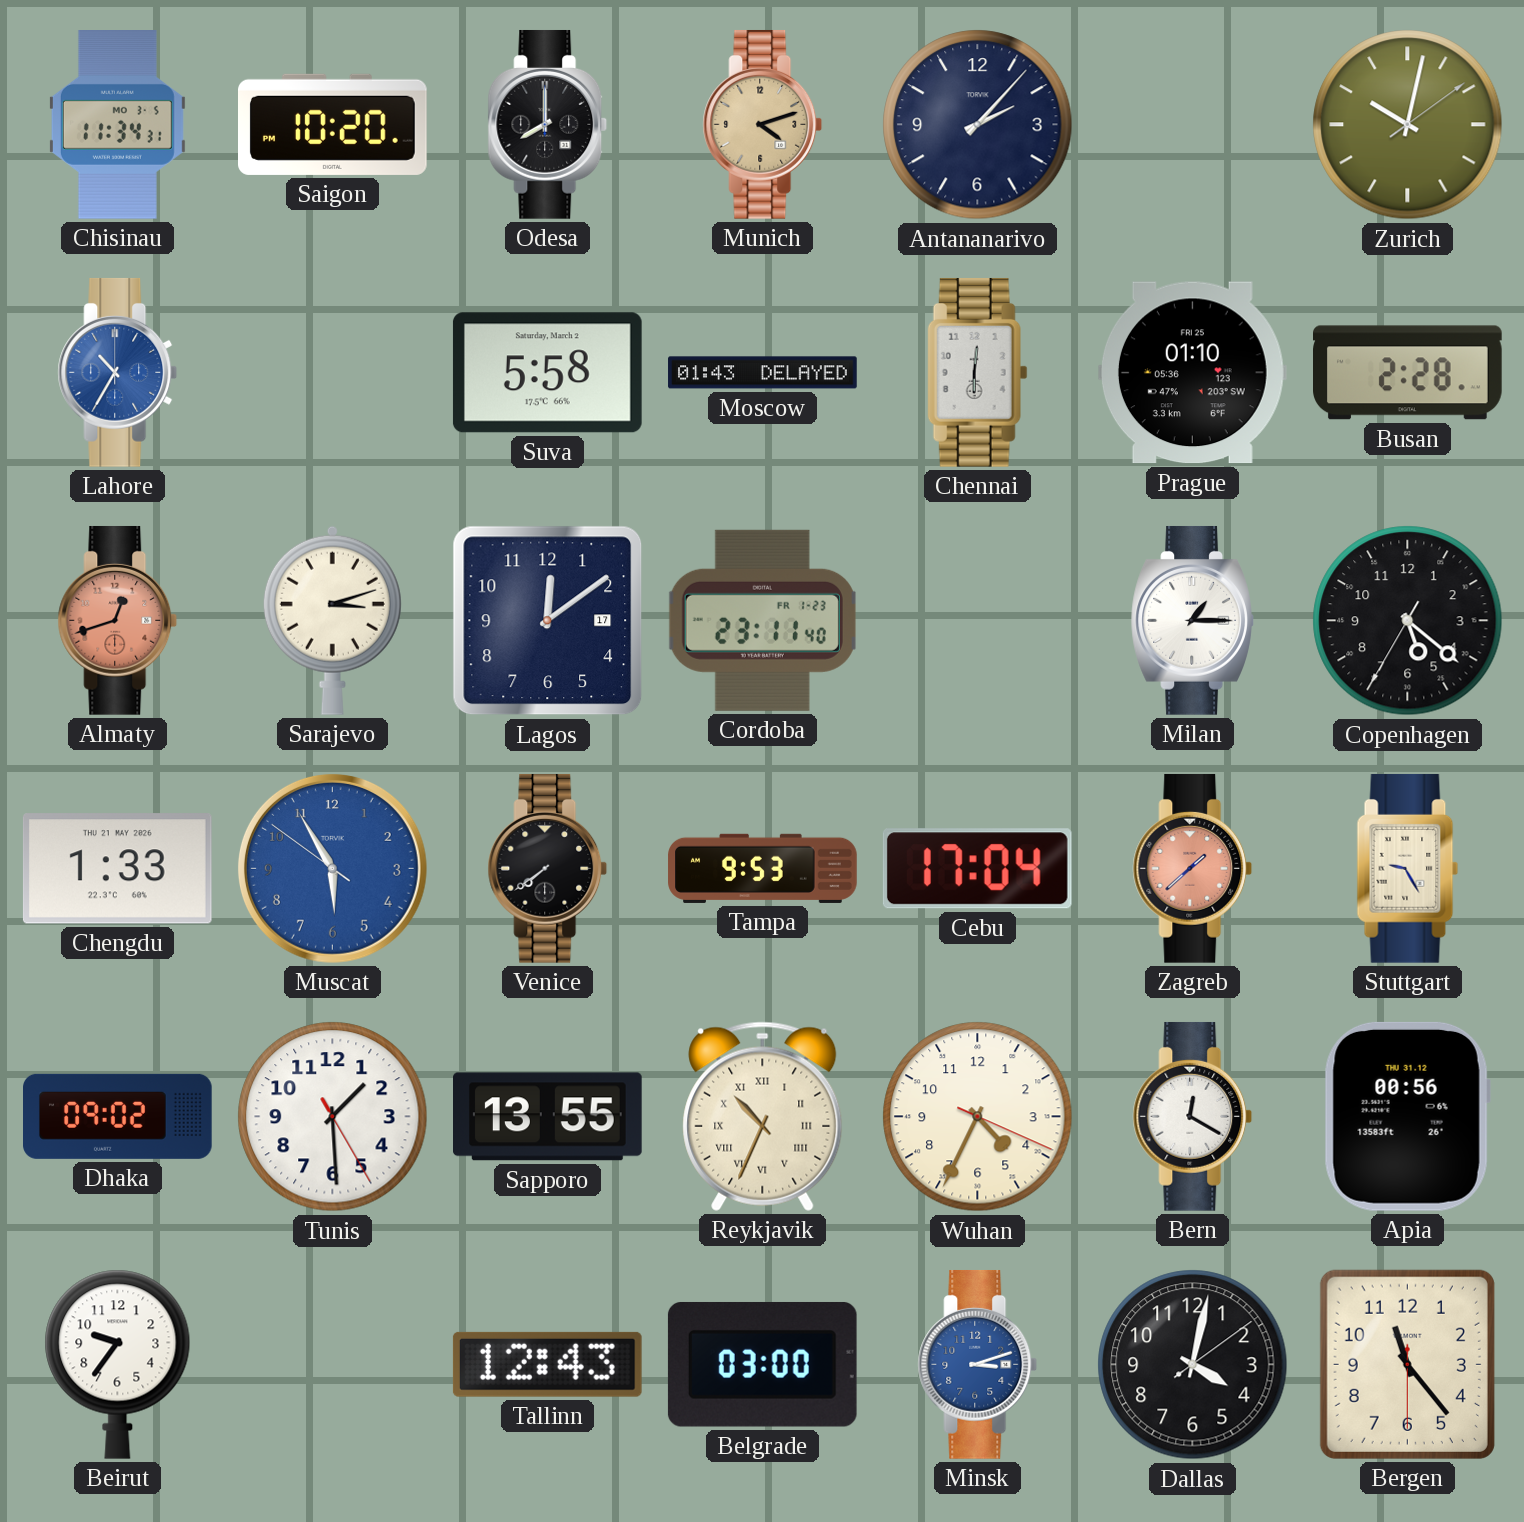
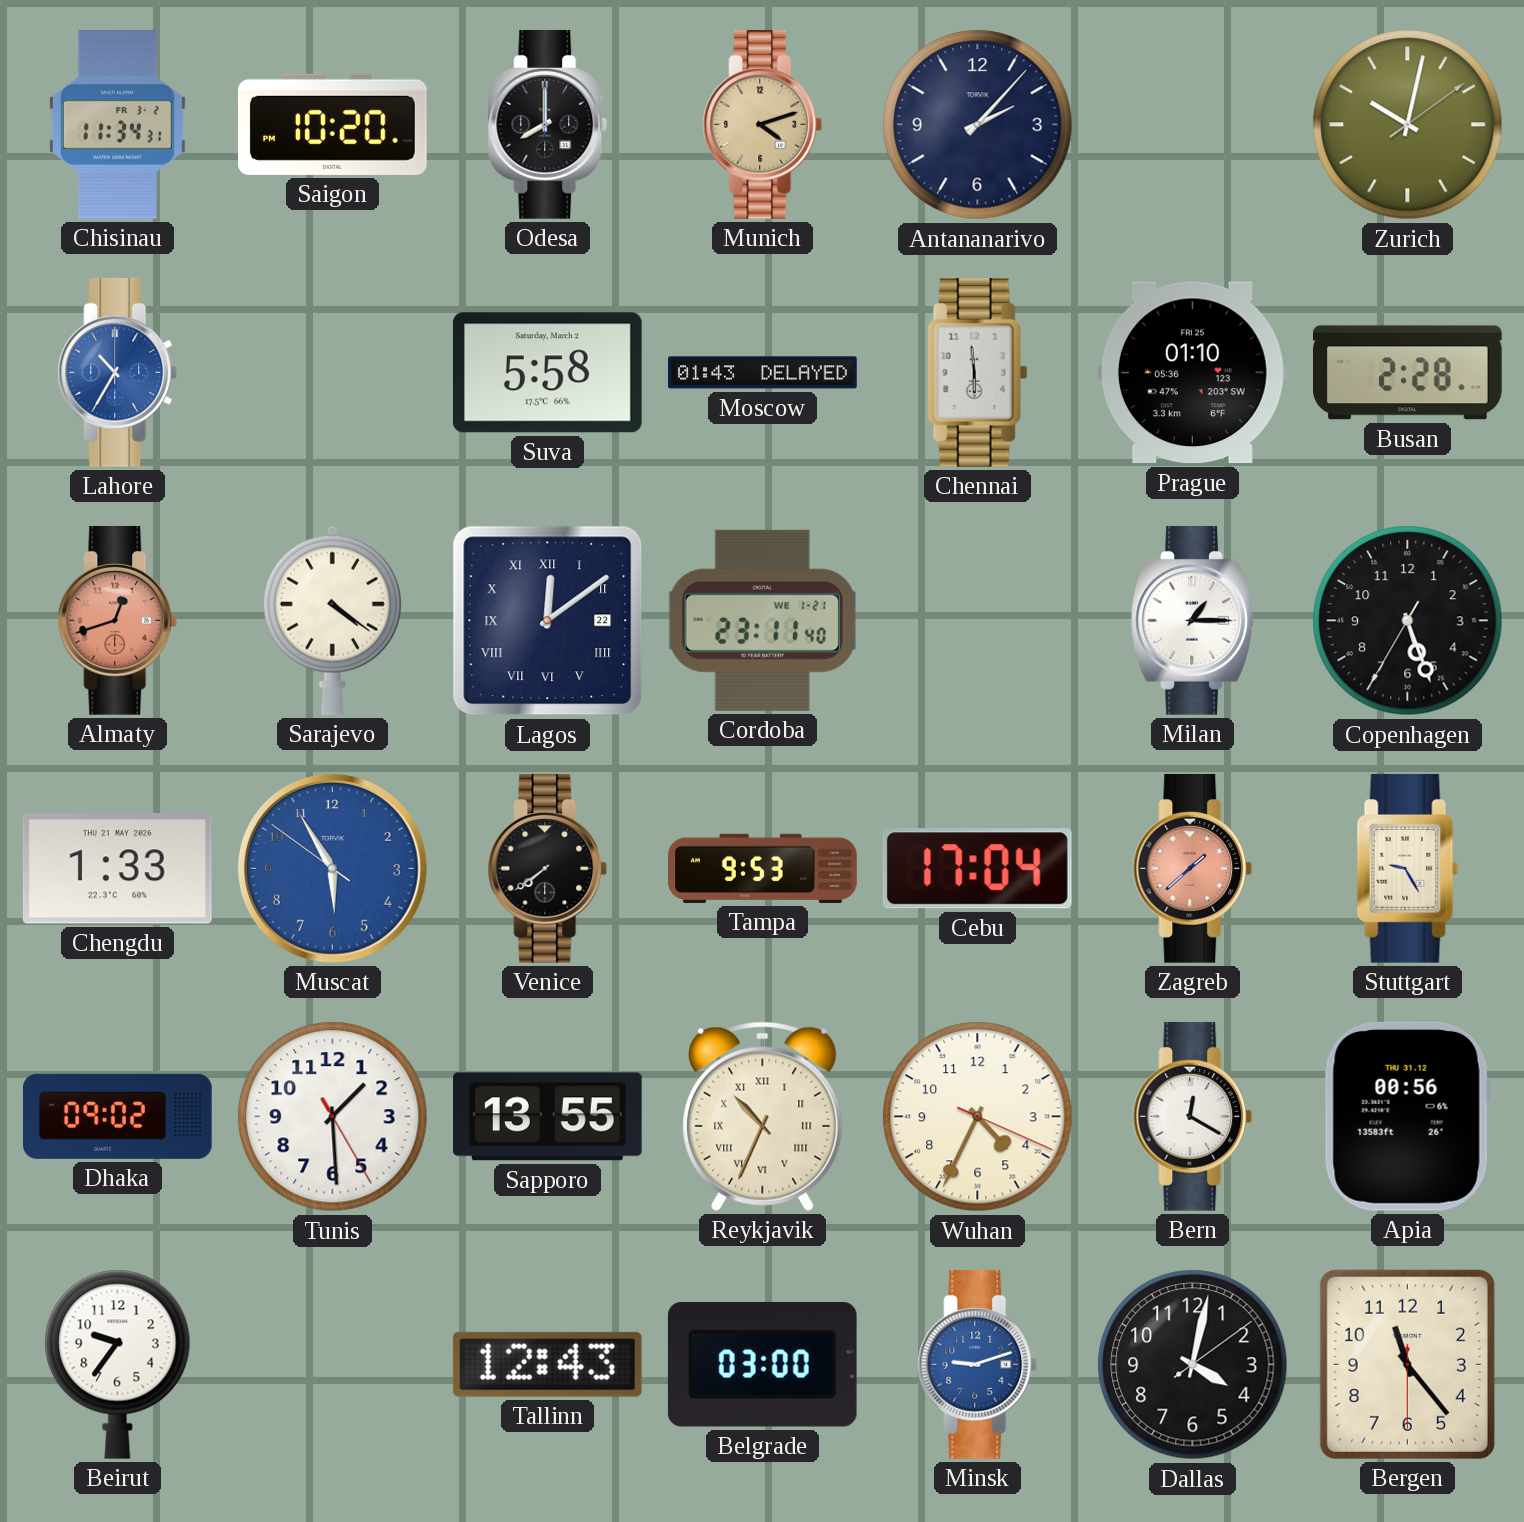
Chisinau date: MO 3-5 -> FR 3-2
Chennai: 6:01 -> 5:59
Sarajevo: 3:12 -> 4:21
Lagos date: 17 -> 22
Lagos numerals: Arabic -> Roman
Cordoba date: FR 1-23 -> WE 1-21
Copenhagen: 5:21 -> 5:26
Minsk: 3:12 -> 9:12
